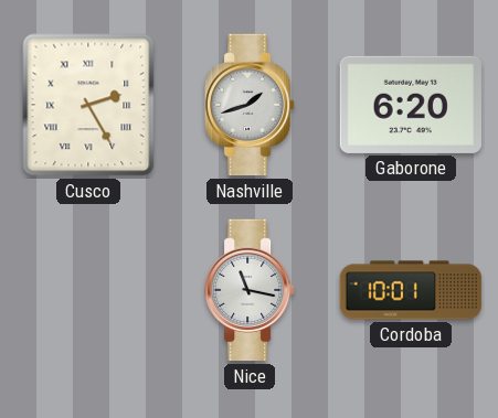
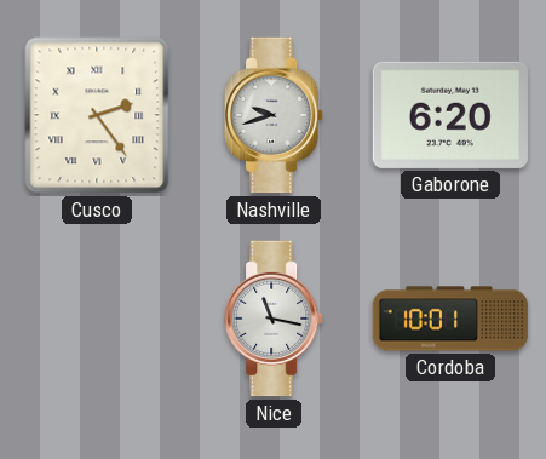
Cusco: 2:25 -> 2:24
Nashville: 1:42 -> 9:42
